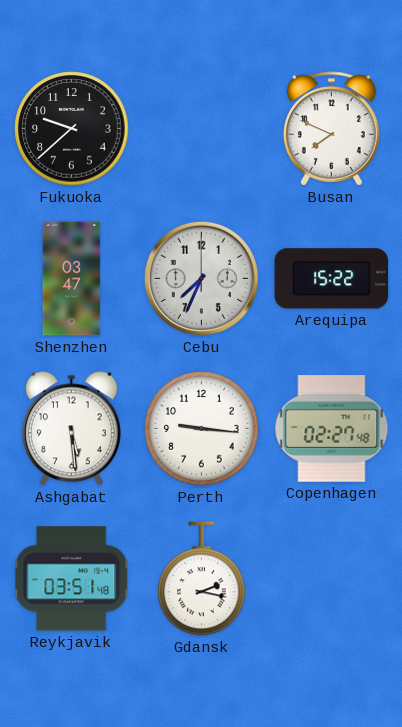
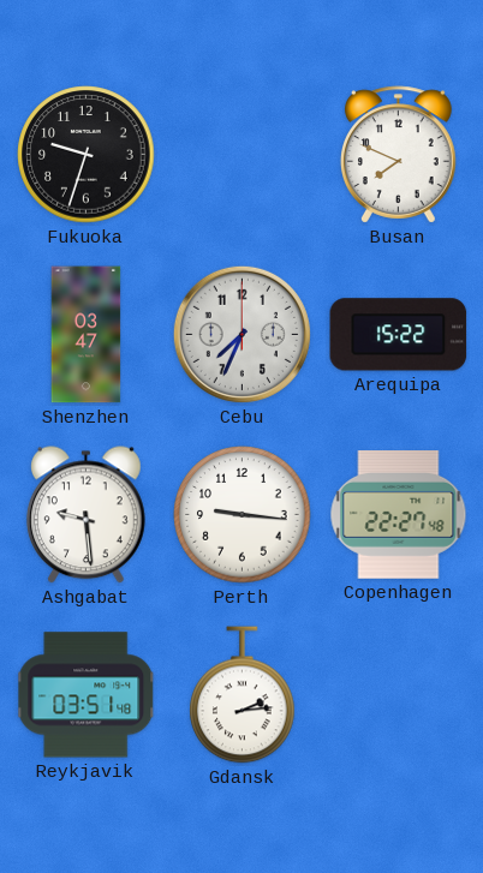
Fukuoka: 9:38 -> 9:33
Ashgabat: 5:29 -> 9:29
Copenhagen: 02:27 -> 22:27
Gdansk: 2:17 -> 2:14
